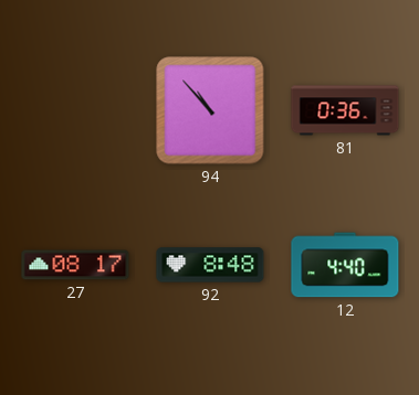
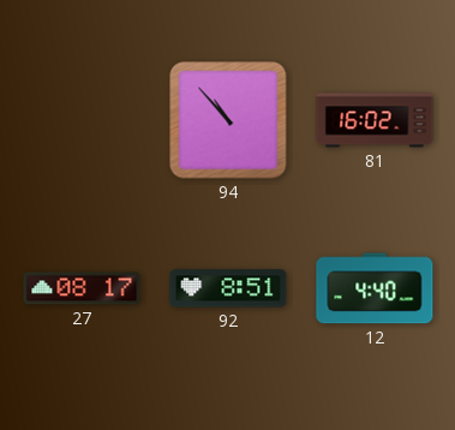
81: 0:36 -> 16:02
92: 8:48 -> 8:51
